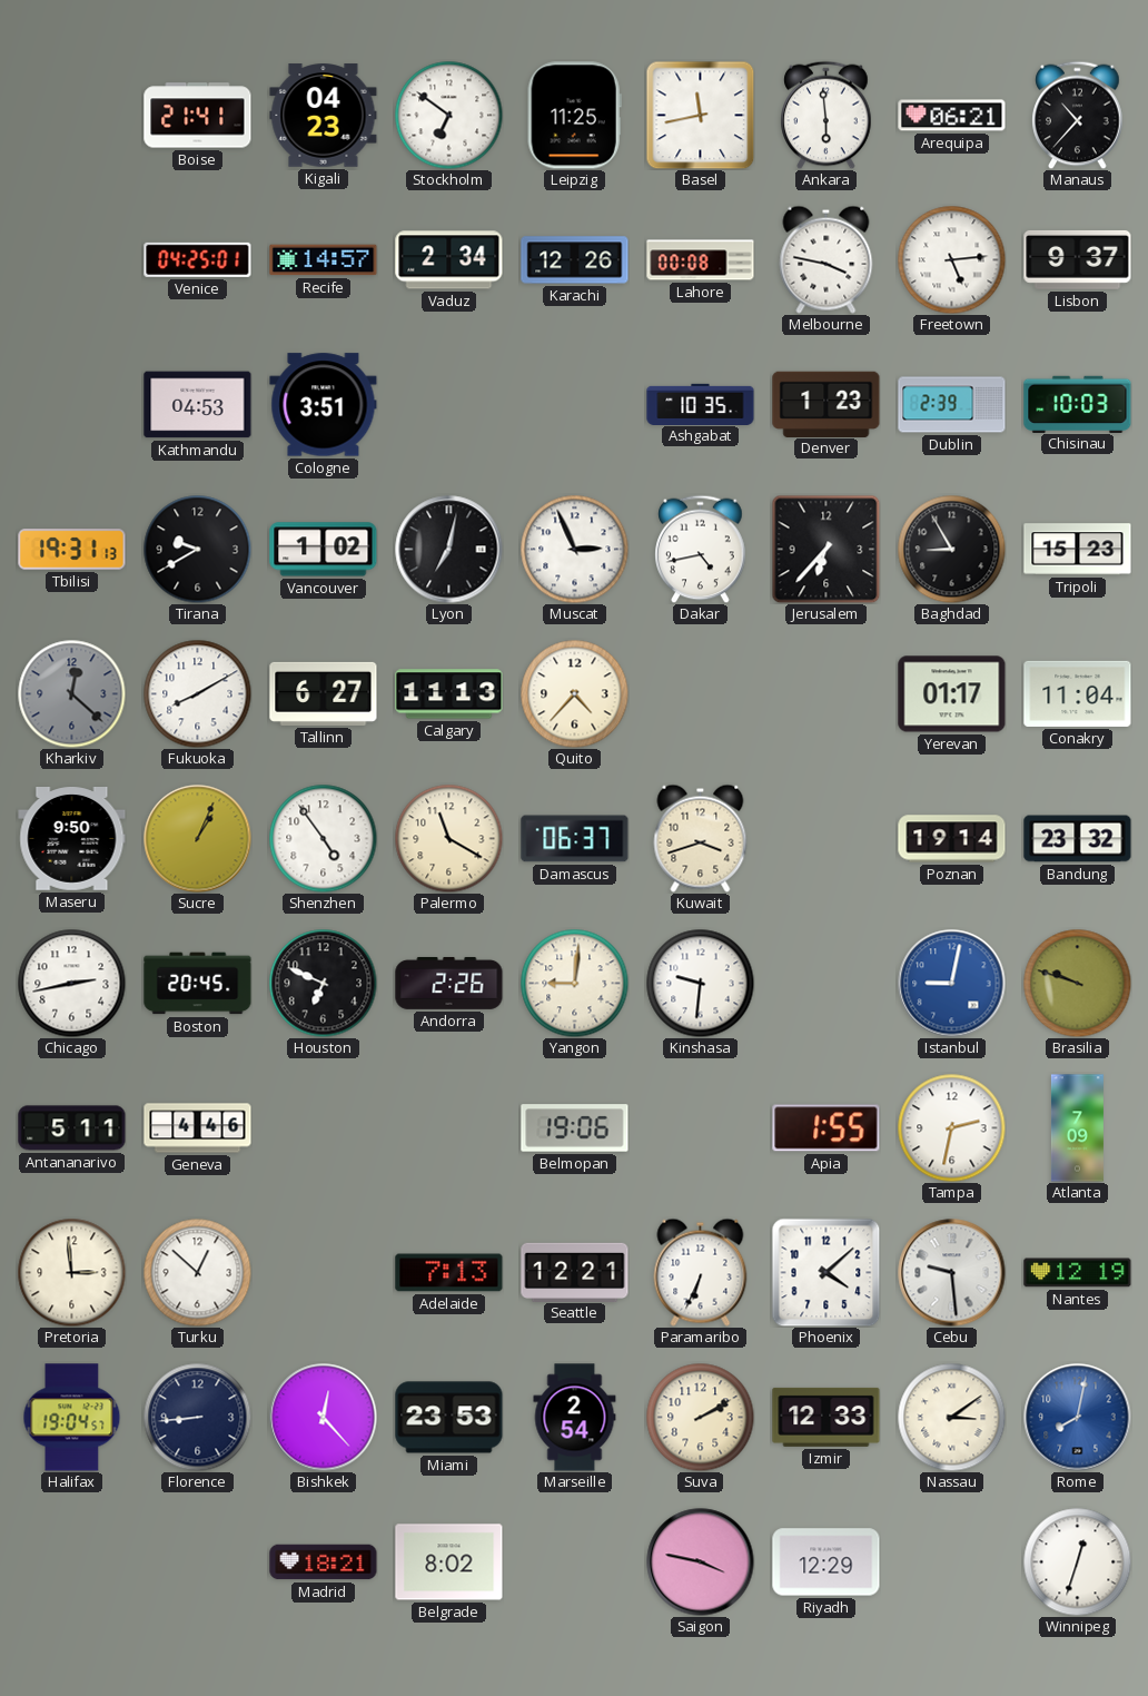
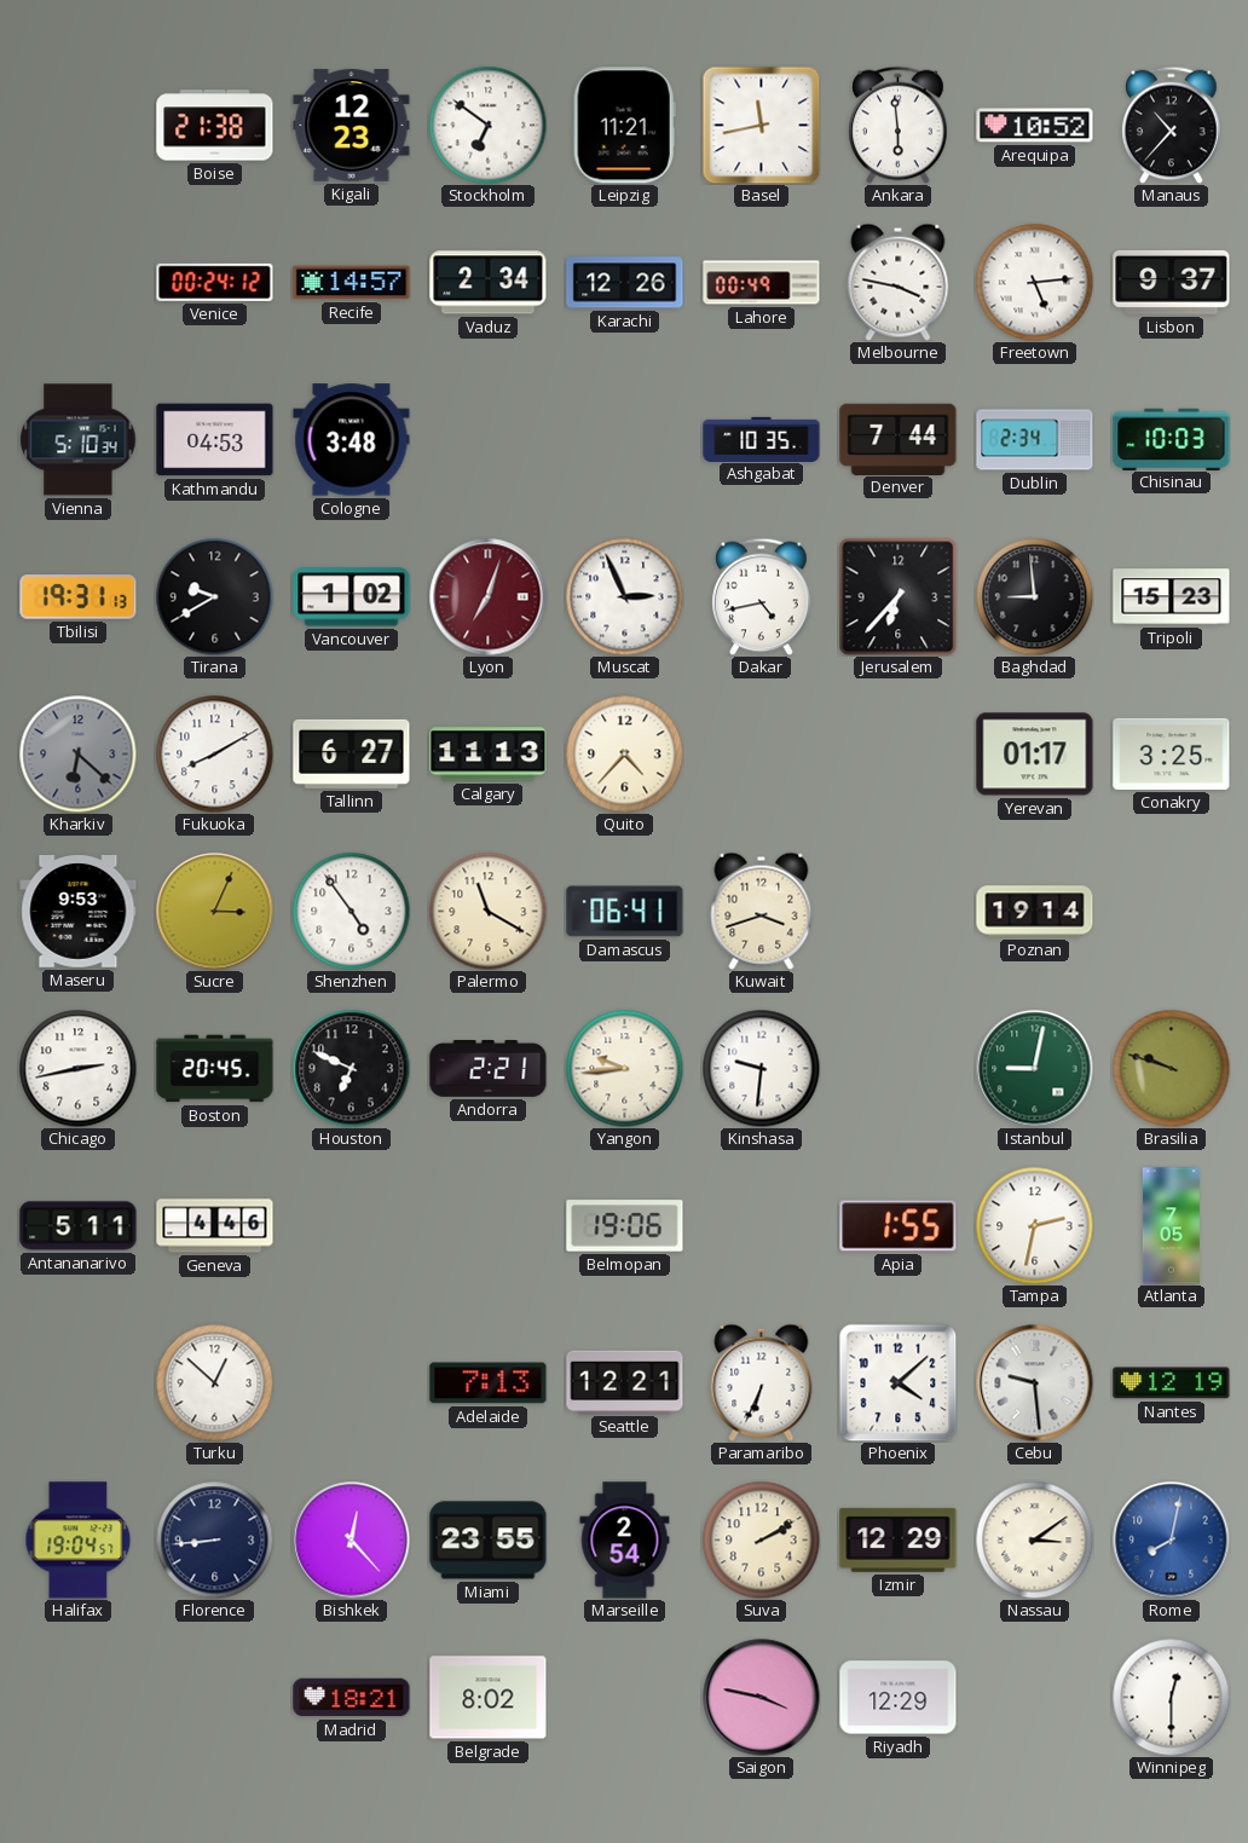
Boise: 21:41 -> 21:38
Kigali: 04:23 -> 12:23
Leipzig: 11:25 -> 11:21
Arequipa: 06:21 -> 10:52
Venice: 04:25 -> 00:24
Lahore: 00:08 -> 00:49
Vienna: none -> 5:10
Cologne: 3:51 -> 3:48
Denver: 1:23 -> 7:44
Dublin: 2:39 -> 2:34
Lyon: 7:02 -> 7:03
Lyon dial: black -> burgundy
Baghdad: 8:55 -> 8:59
Kharkiv: 12:22 -> 6:22
Conakry: 11:04 -> 3:25
Maseru: 9:50 -> 9:53
Sucre: 1:04 -> 3:04
Damascus: 06:37 -> 06:41
Bandung: 23:32 -> none
Andorra: 2:26 -> 2:21
Yangon: 9:01 -> 9:44
Istanbul dial: blue -> green
Atlanta: 7:09 -> 7:05
Pretoria: 2:59 -> none
Miami: 23:53 -> 23:55
Izmir: 12:33 -> 12:29
Winnipeg: 12:33 -> 12:30
